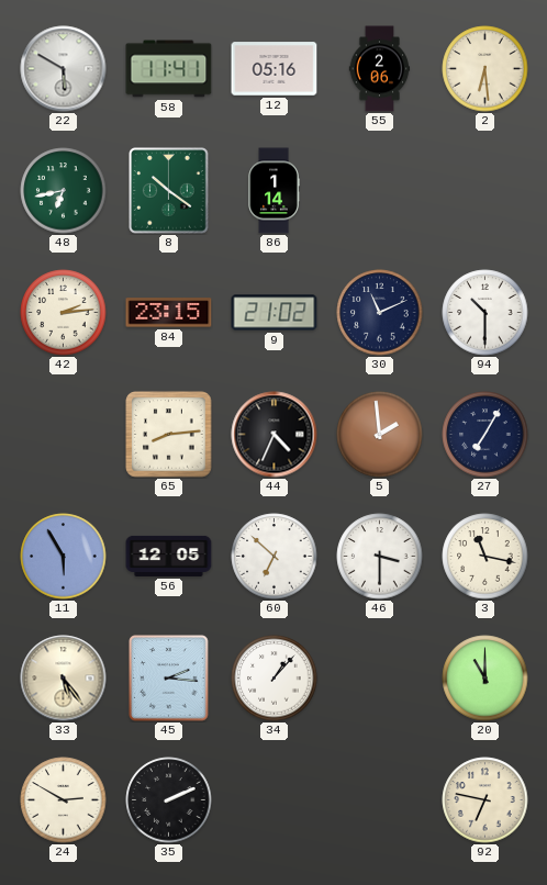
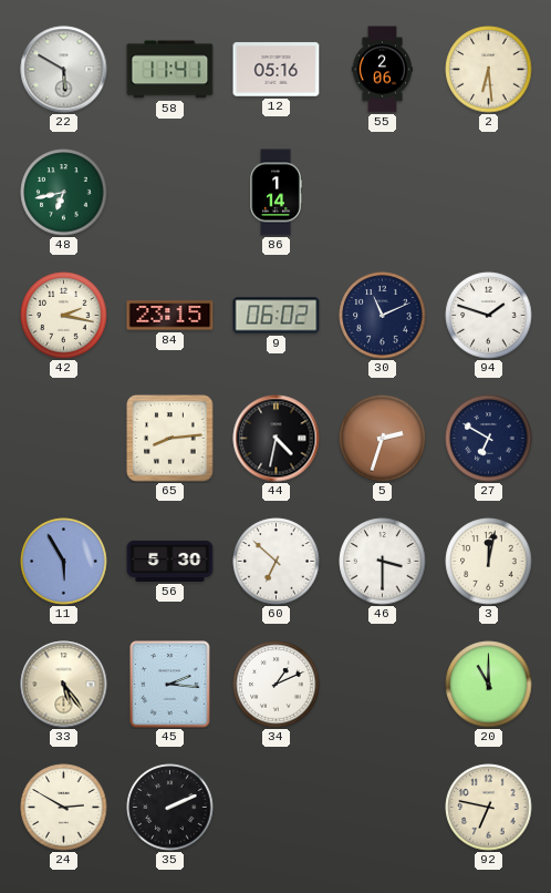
8: 10:21 -> none
42: 2:14 -> 2:17
9: 21:02 -> 06:02
94: 10:30 -> 1:48
44: 4:34 -> 4:32
5: 1:59 -> 2:33
27: 7:05 -> 6:50
56: 12:05 -> 5:30
3: 11:17 -> 12:02
34: 1:07 -> 1:11
